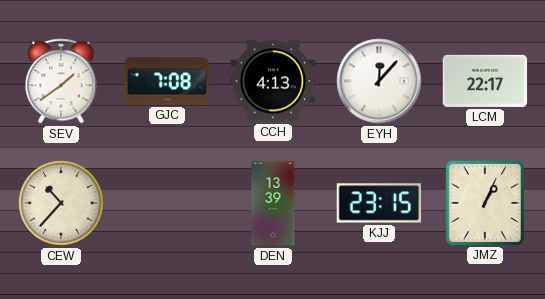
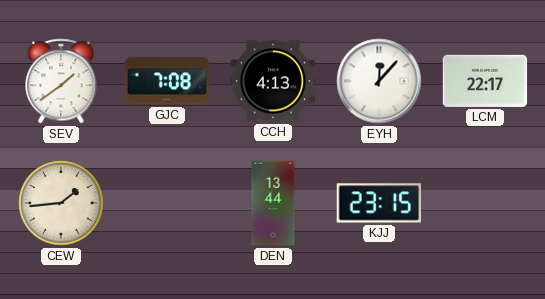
CEW: 10:37 -> 1:44
DEN: 13:39 -> 13:44
JMZ: 1:04 -> none
